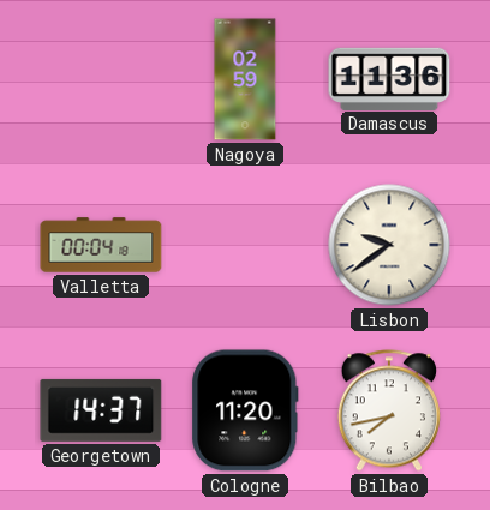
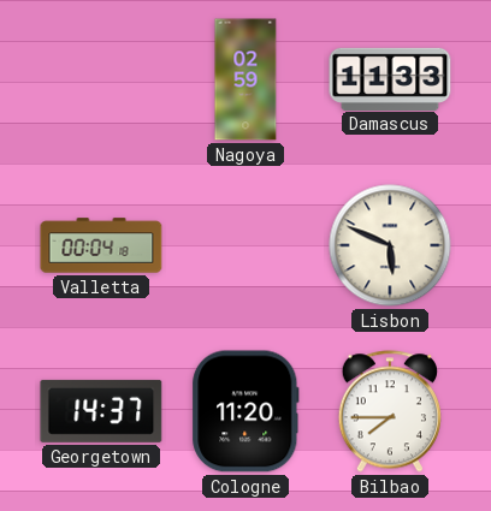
Damascus: 11:36 -> 11:33
Lisbon: 9:39 -> 5:49
Bilbao: 7:43 -> 7:45
